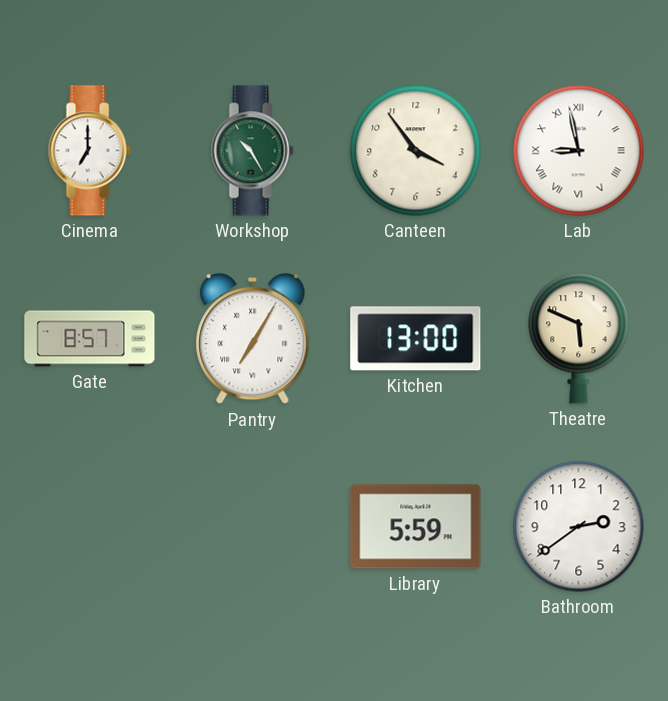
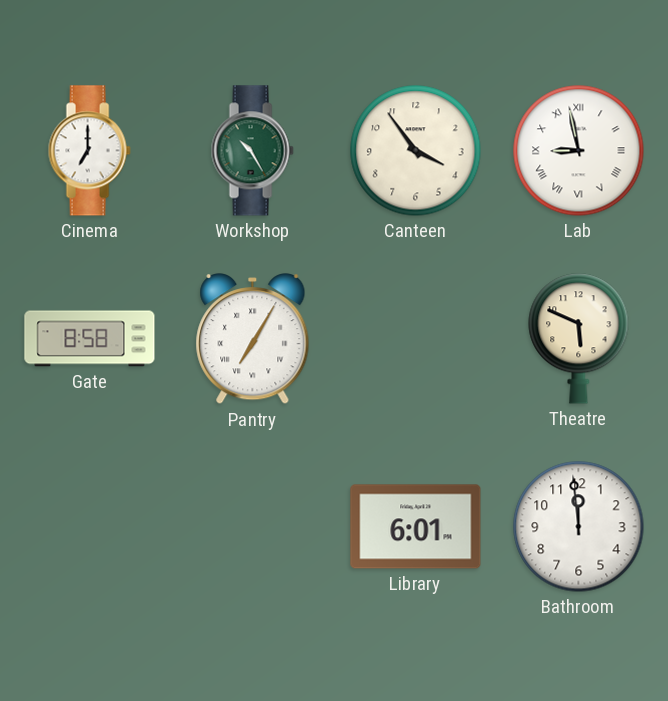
Gate: 8:57 -> 8:58
Kitchen: 13:00 -> none
Library: 5:59 -> 6:01
Bathroom: 2:39 -> 11:59
